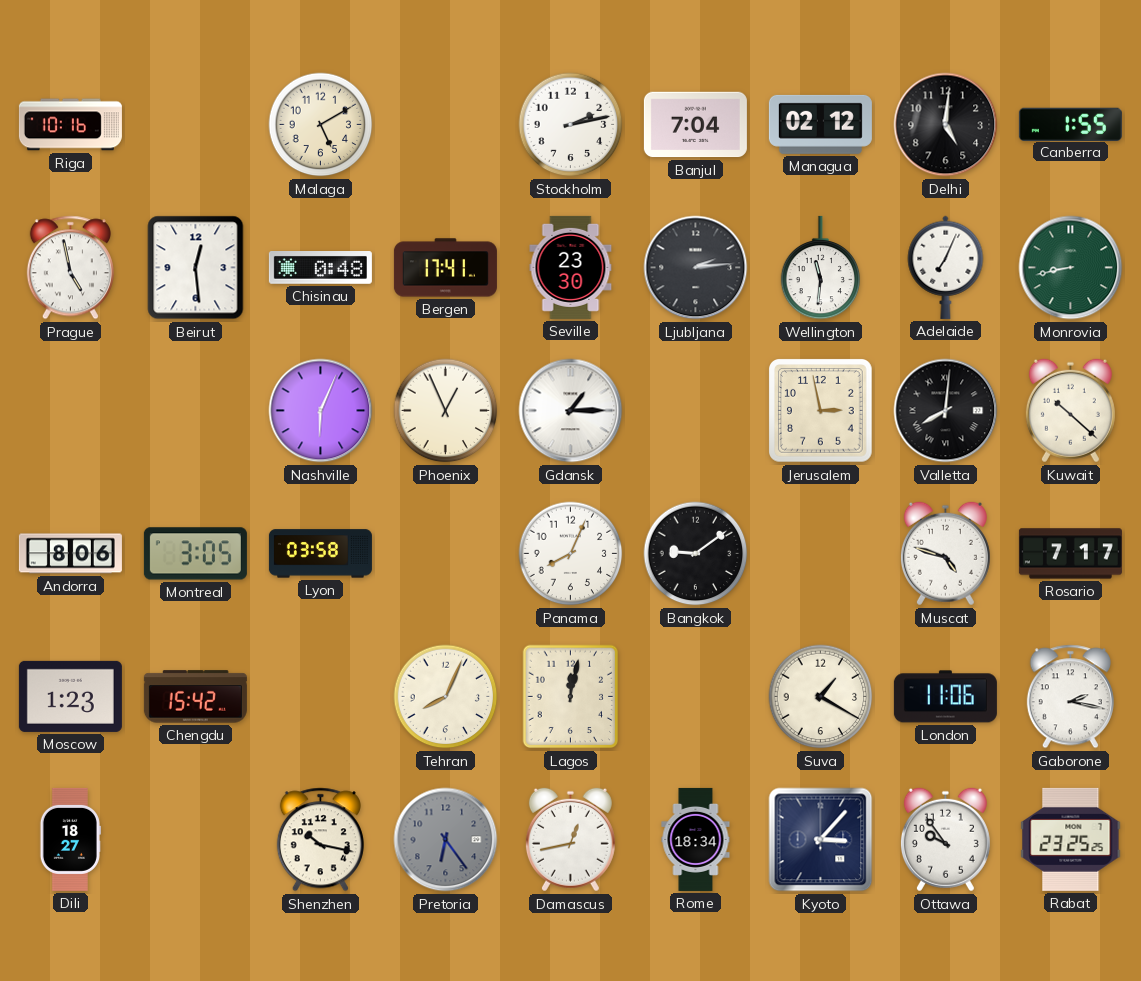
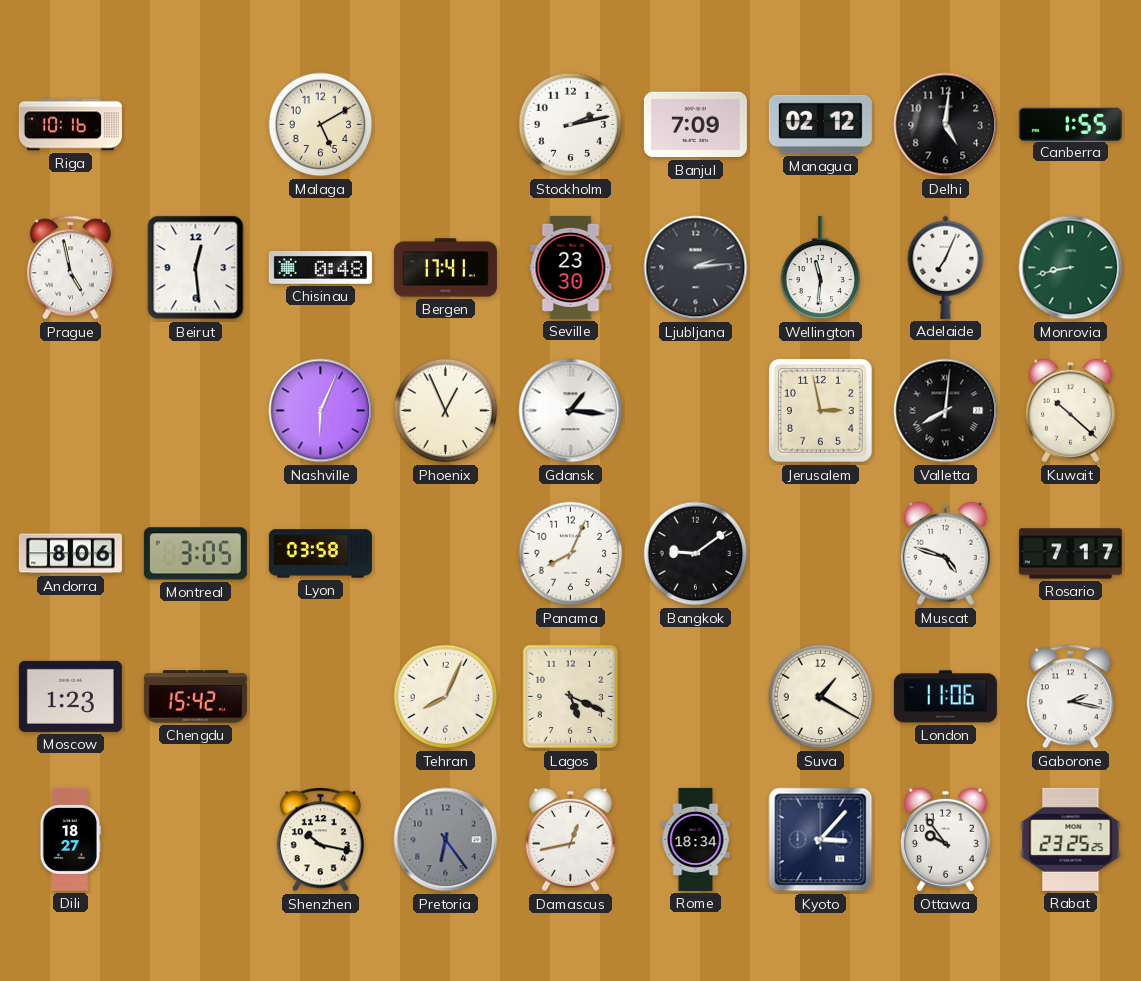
Banjul: 7:04 -> 7:09
Gdansk: 1:15 -> 1:16
Lagos: 12:02 -> 5:19
